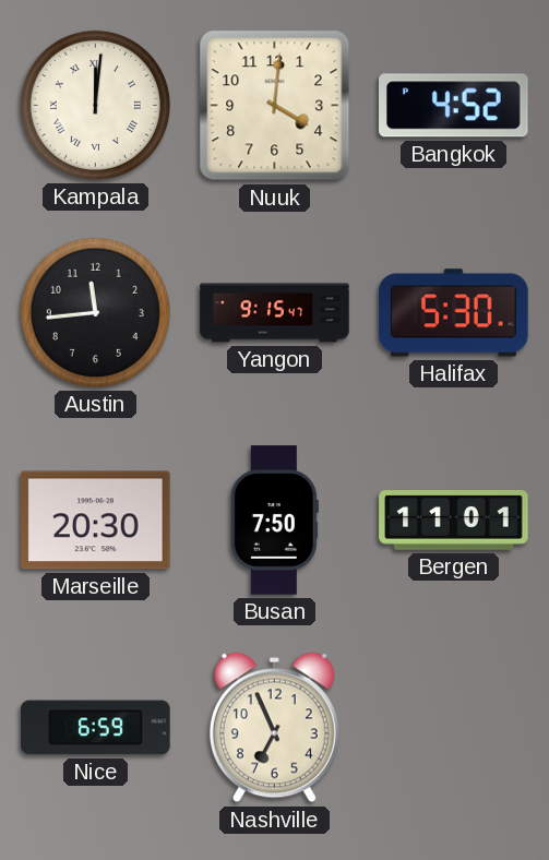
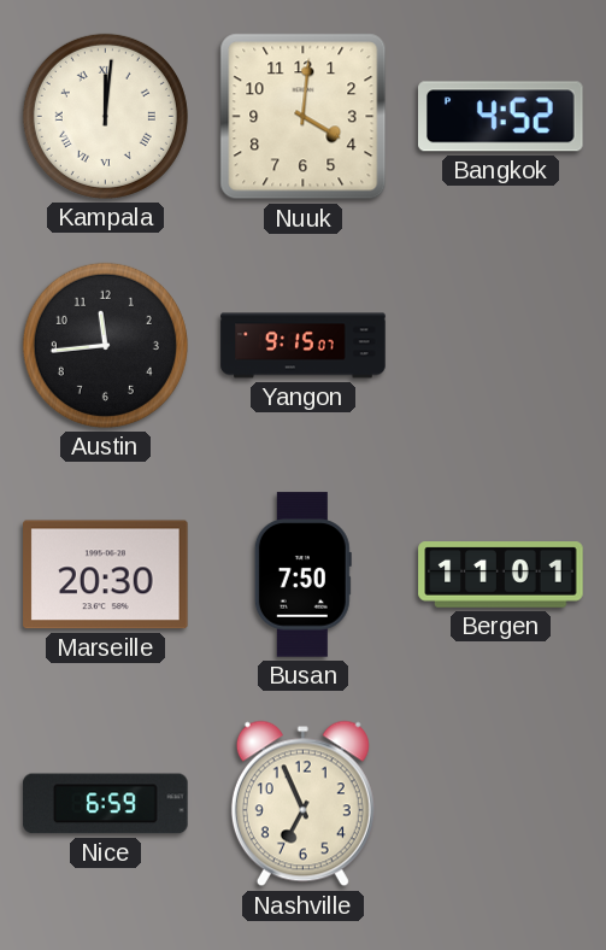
Yangon: 9:15:47 -> 9:15:07
Halifax: 5:30 -> none
